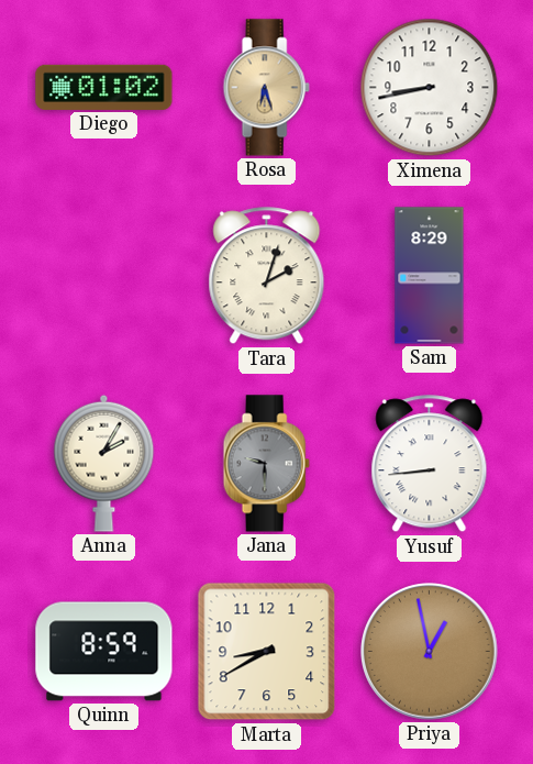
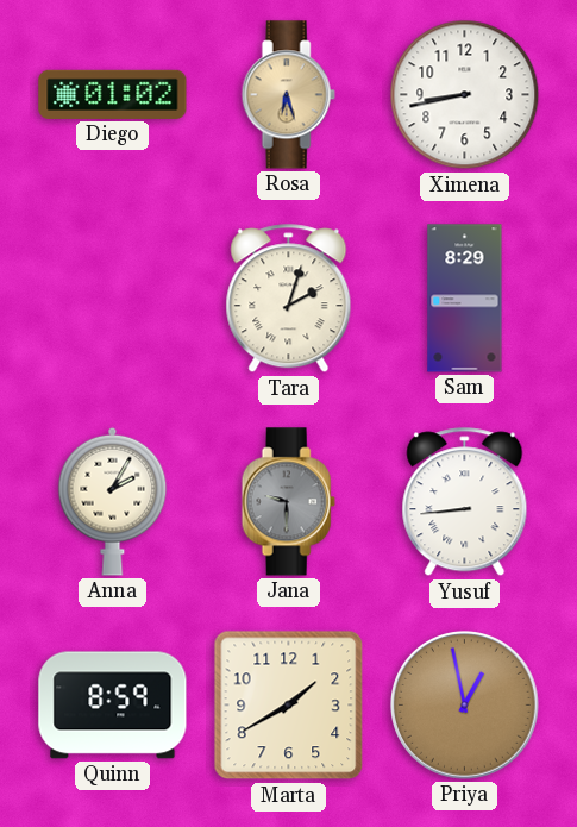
Marta: 8:40 -> 1:40
